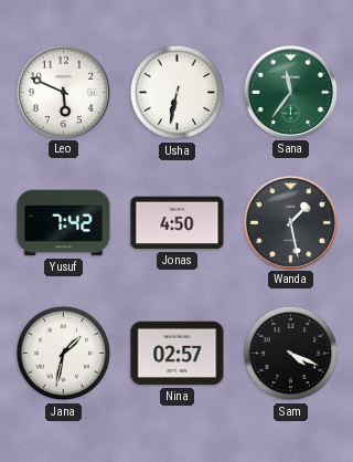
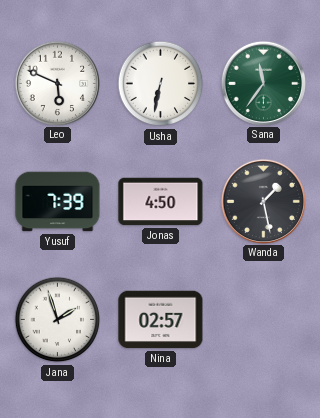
Yusuf: 7:42 -> 7:39
Jana: 1:32 -> 1:57
Sam: 4:19 -> none
